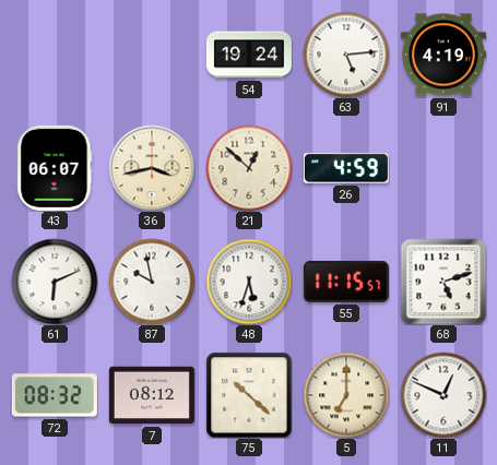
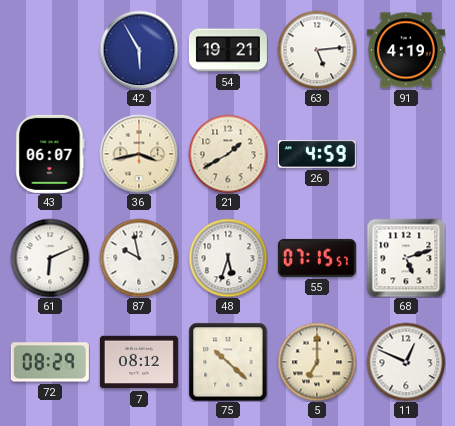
42: none -> 5:55
54: 19:24 -> 19:21
21: 12:52 -> 1:40
55: 11:15 -> 07:15
72: 08:32 -> 08:29
